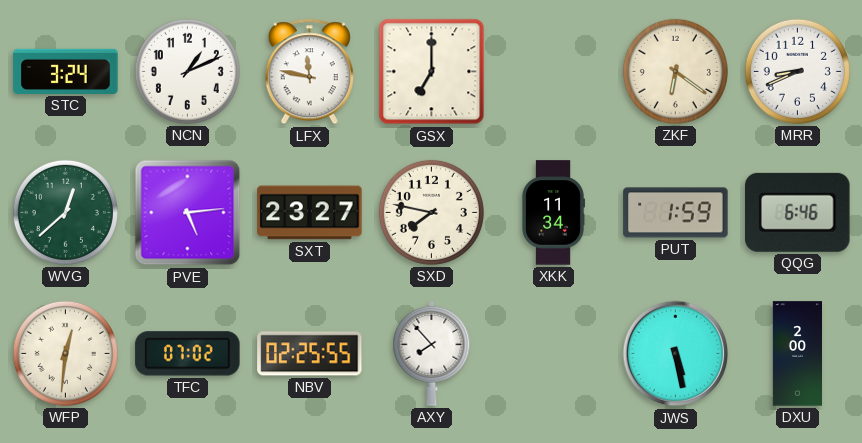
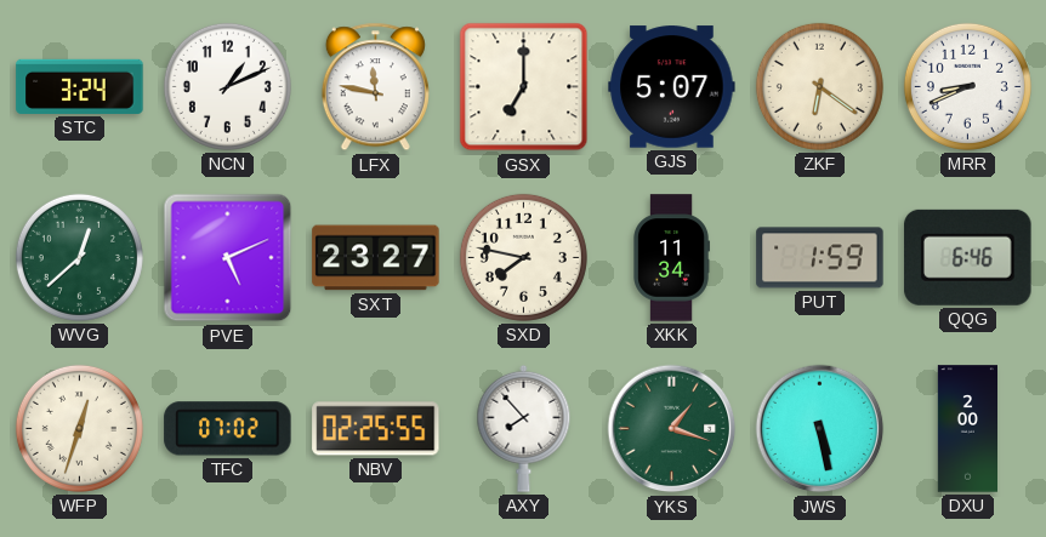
GJS: none -> 5:07
PVE: 5:14 -> 5:11
WFP: 12:31 -> 12:33
YKS: none -> 1:18
